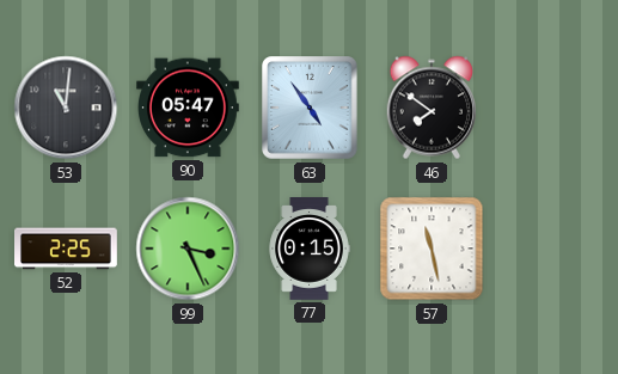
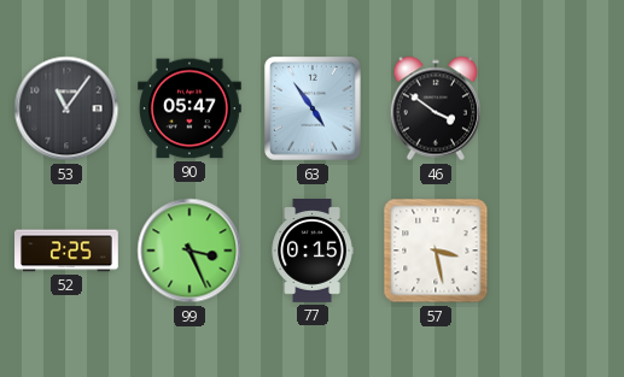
53: 11:01 -> 11:06
46: 7:51 -> 3:51
57: 11:28 -> 3:28
